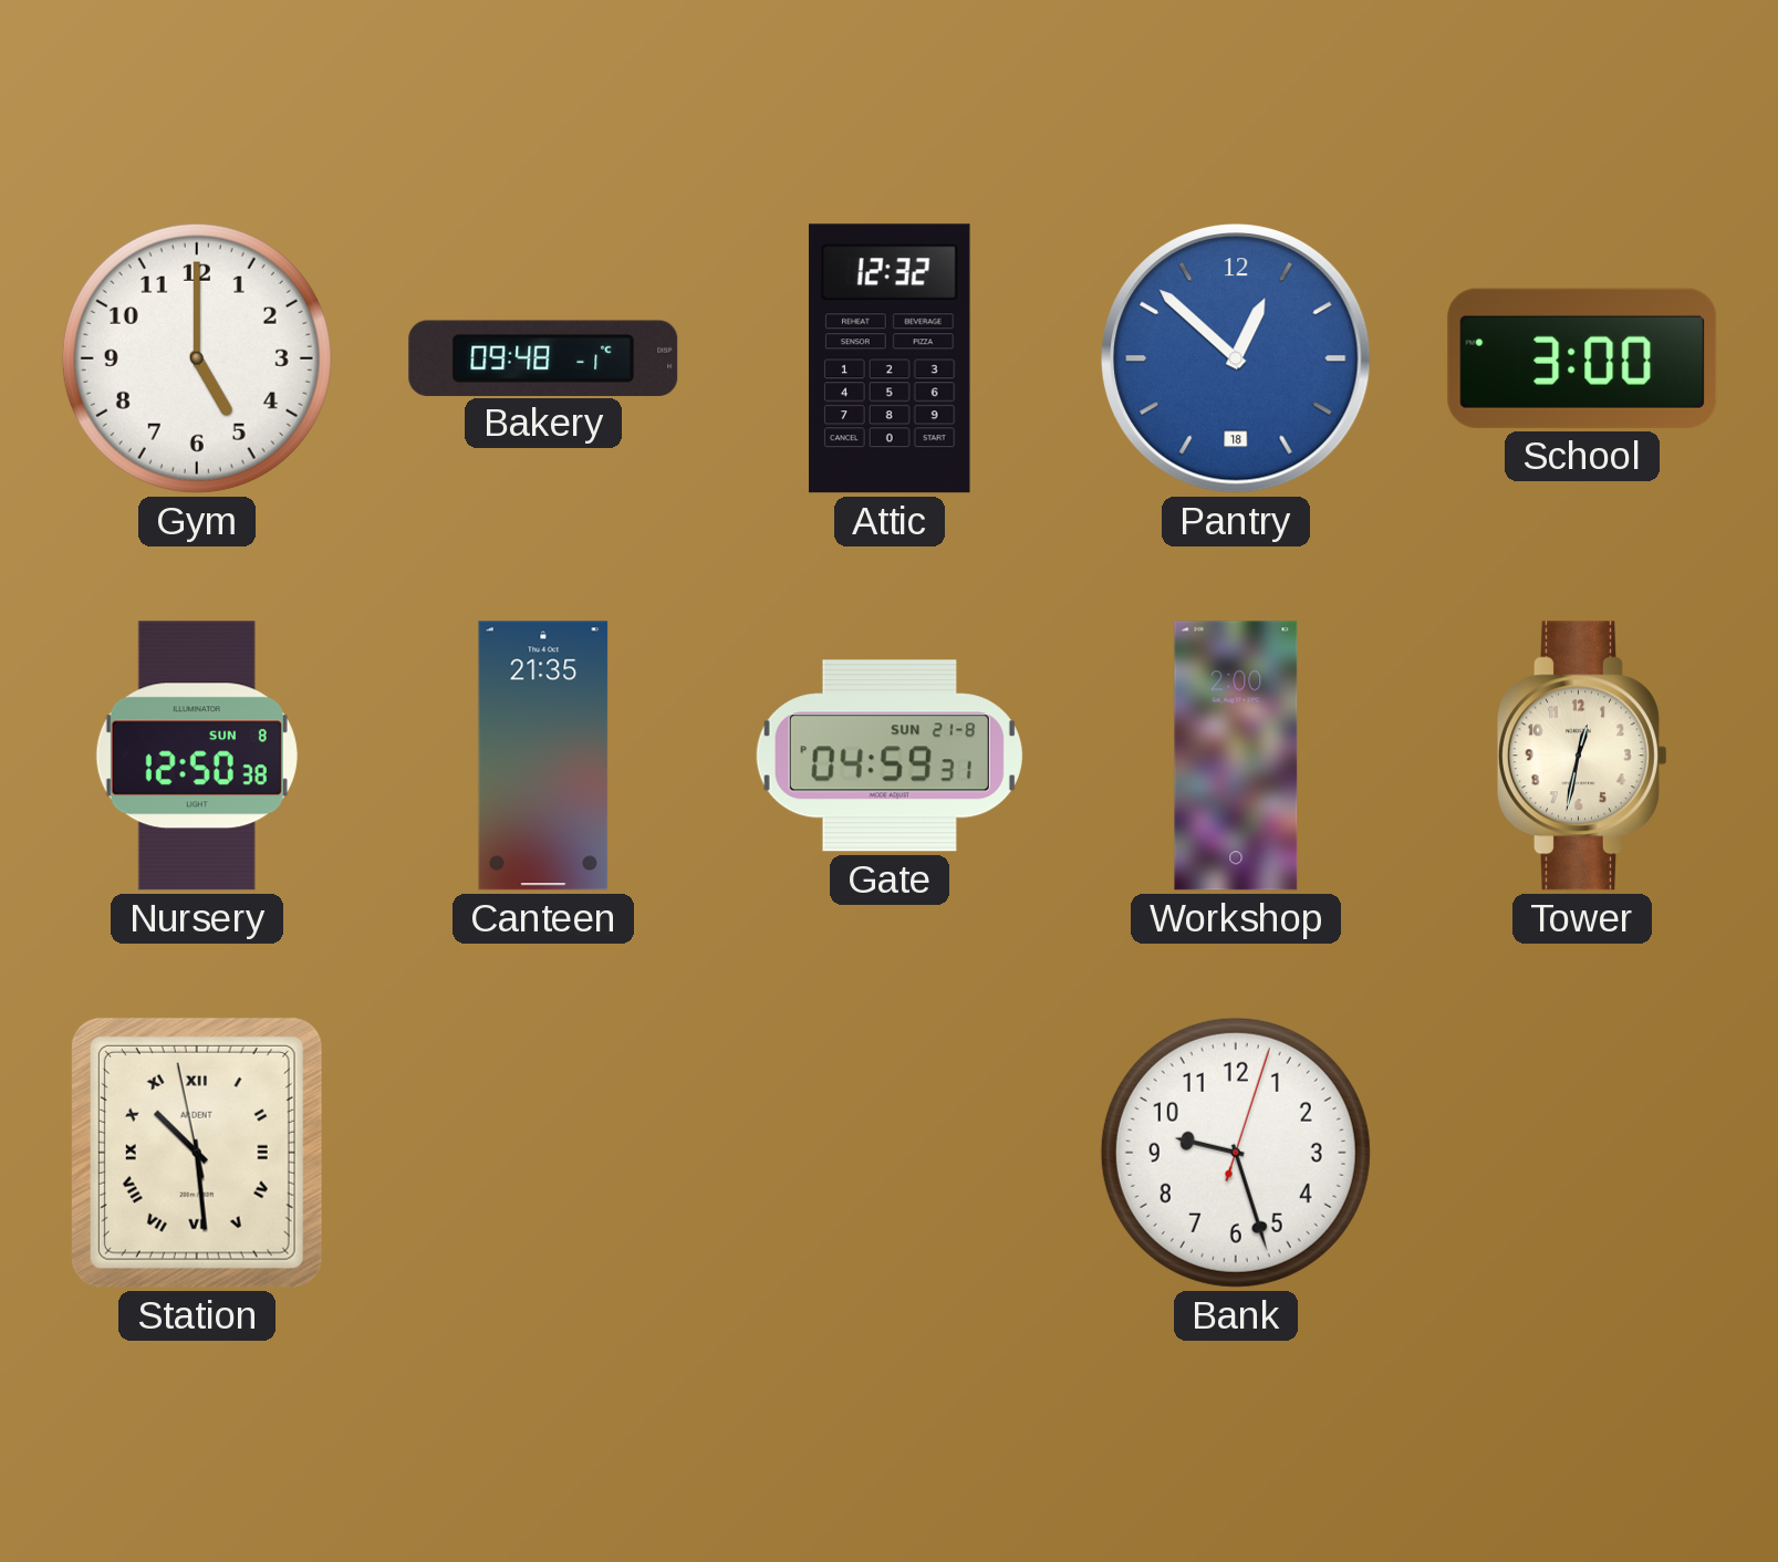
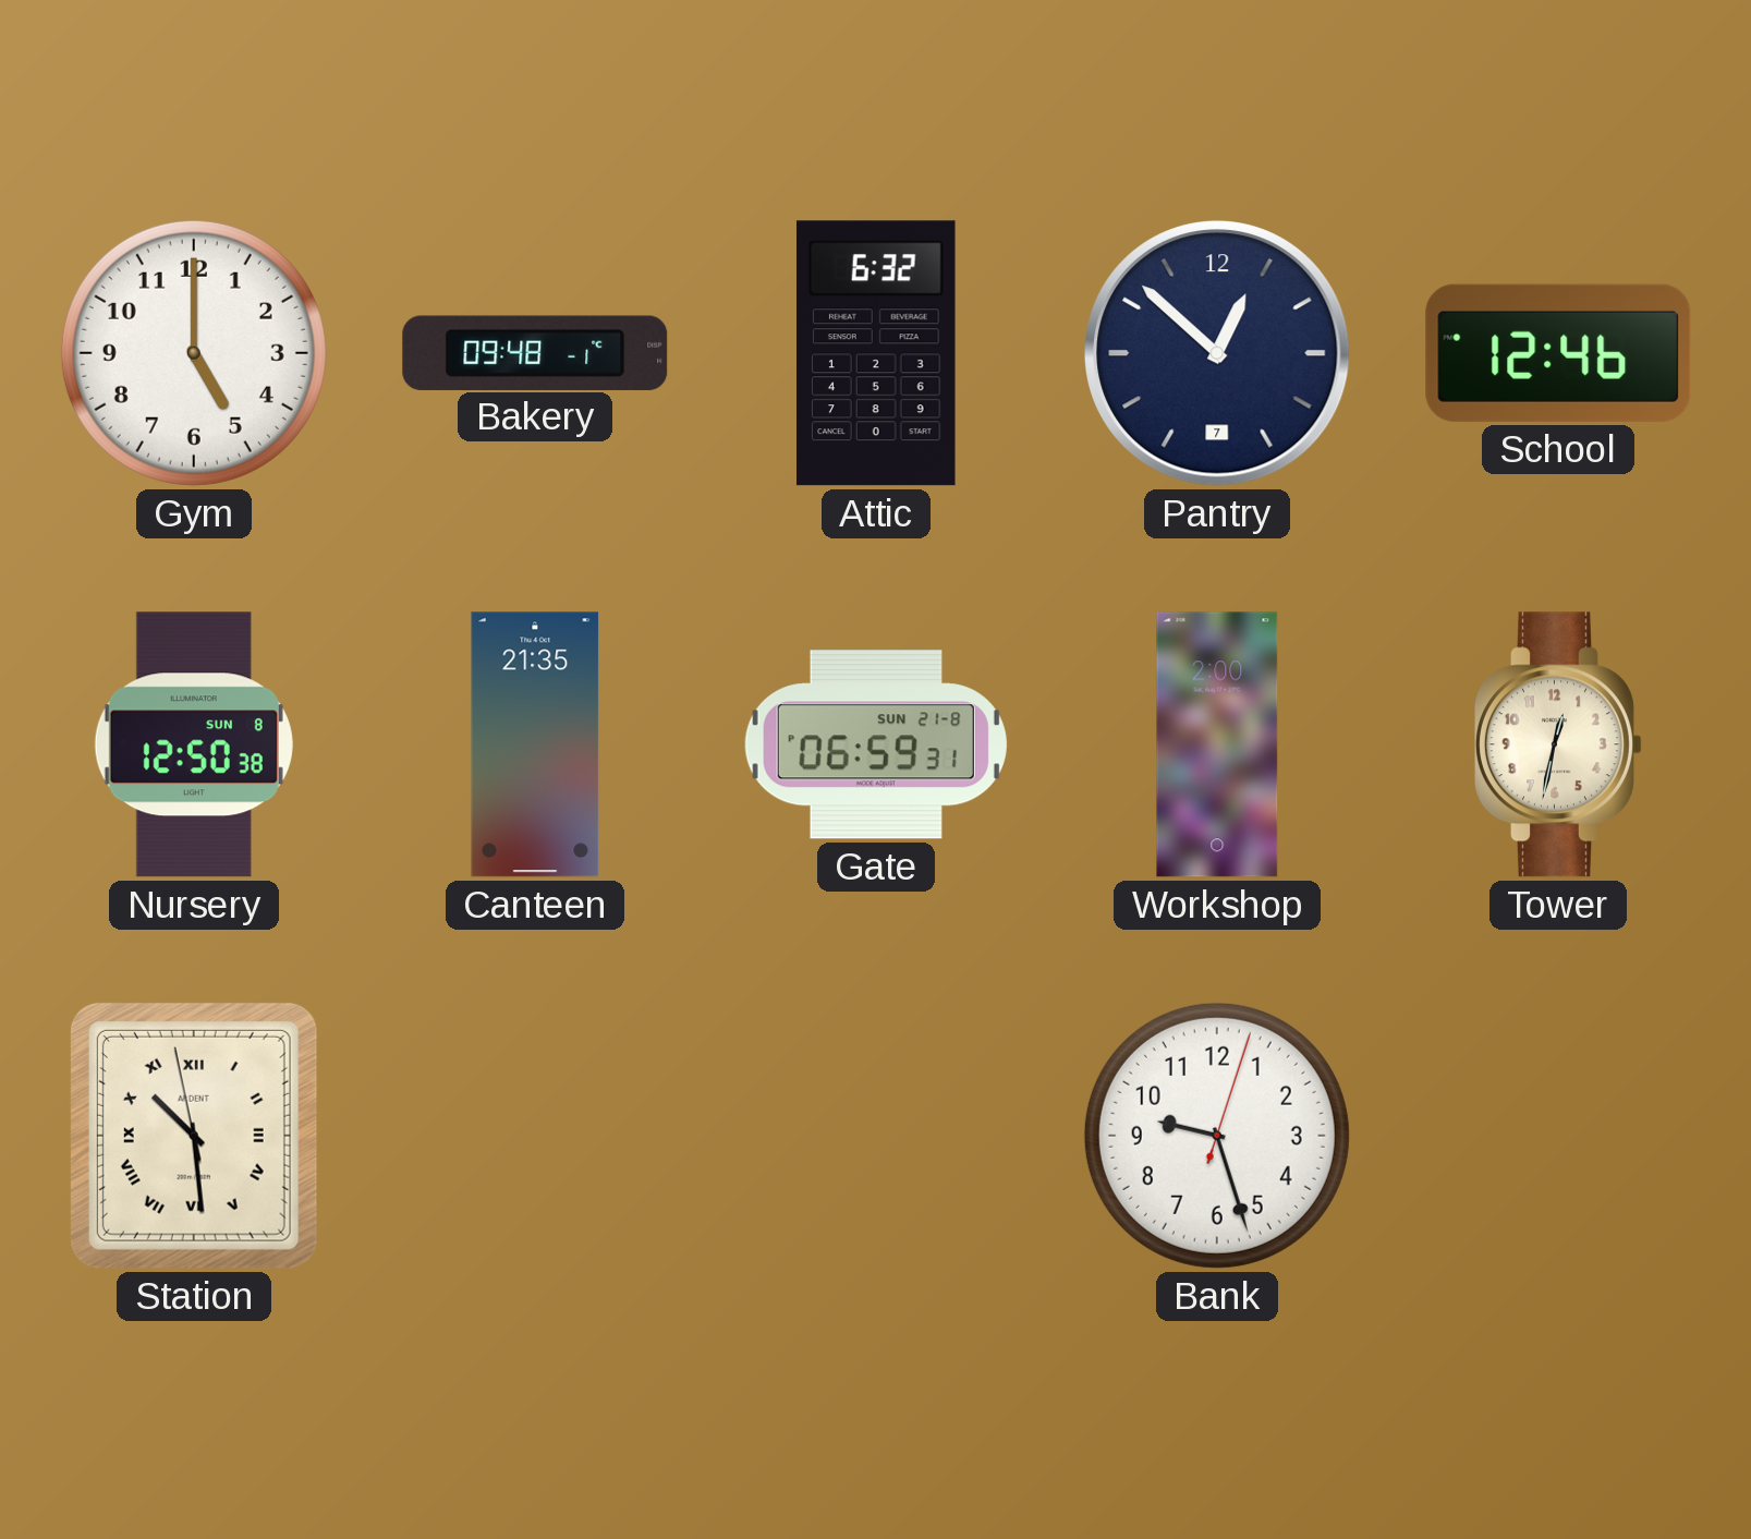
Attic: 12:32 -> 6:32
Pantry date: 18 -> 7
Pantry dial: blue -> navy
School: 3:00 -> 12:46
Gate: 04:59 -> 06:59
